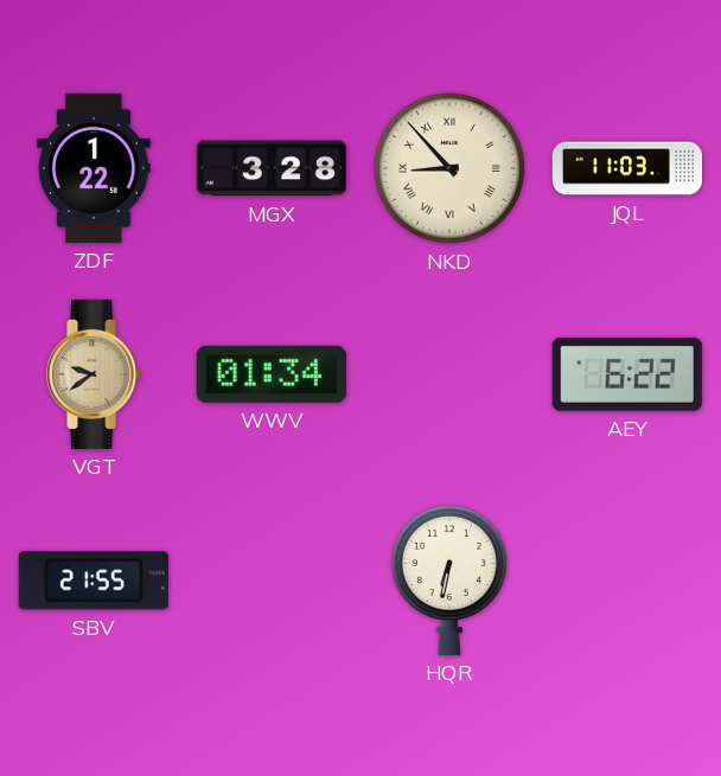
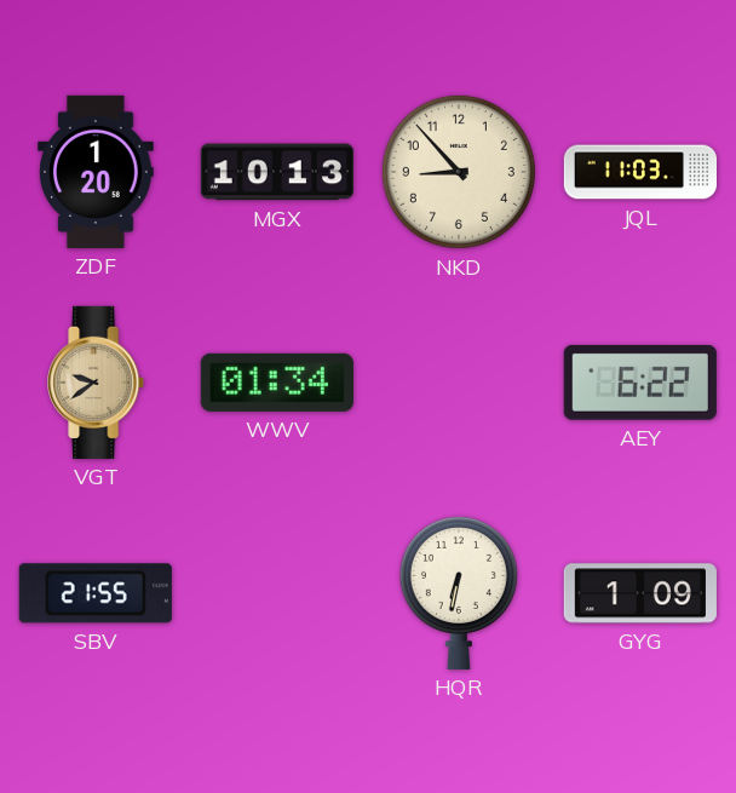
ZDF: 1:22 -> 1:20
MGX: 3:28 -> 10:13
NKD numerals: Roman -> Arabic
GYG: none -> 1:09
